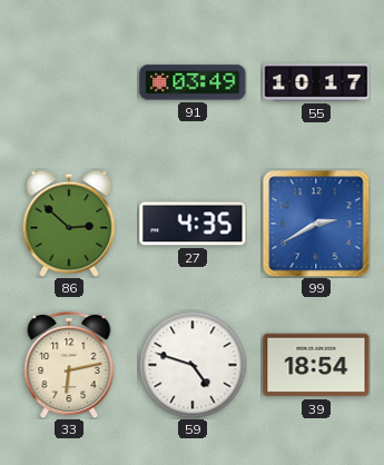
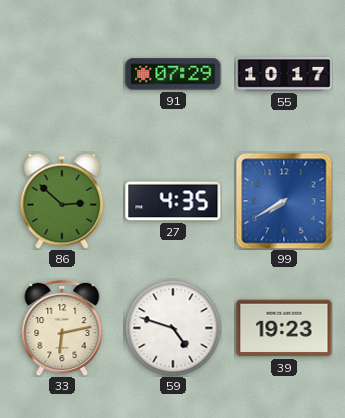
91: 03:49 -> 07:29
99: 2:40 -> 7:40
39: 18:54 -> 19:23
